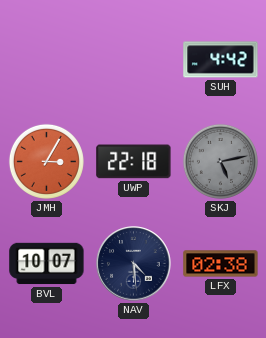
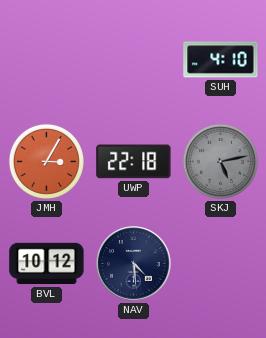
SUH: 4:42 -> 4:10
BVL: 10:07 -> 10:12
LFX: 02:38 -> none
